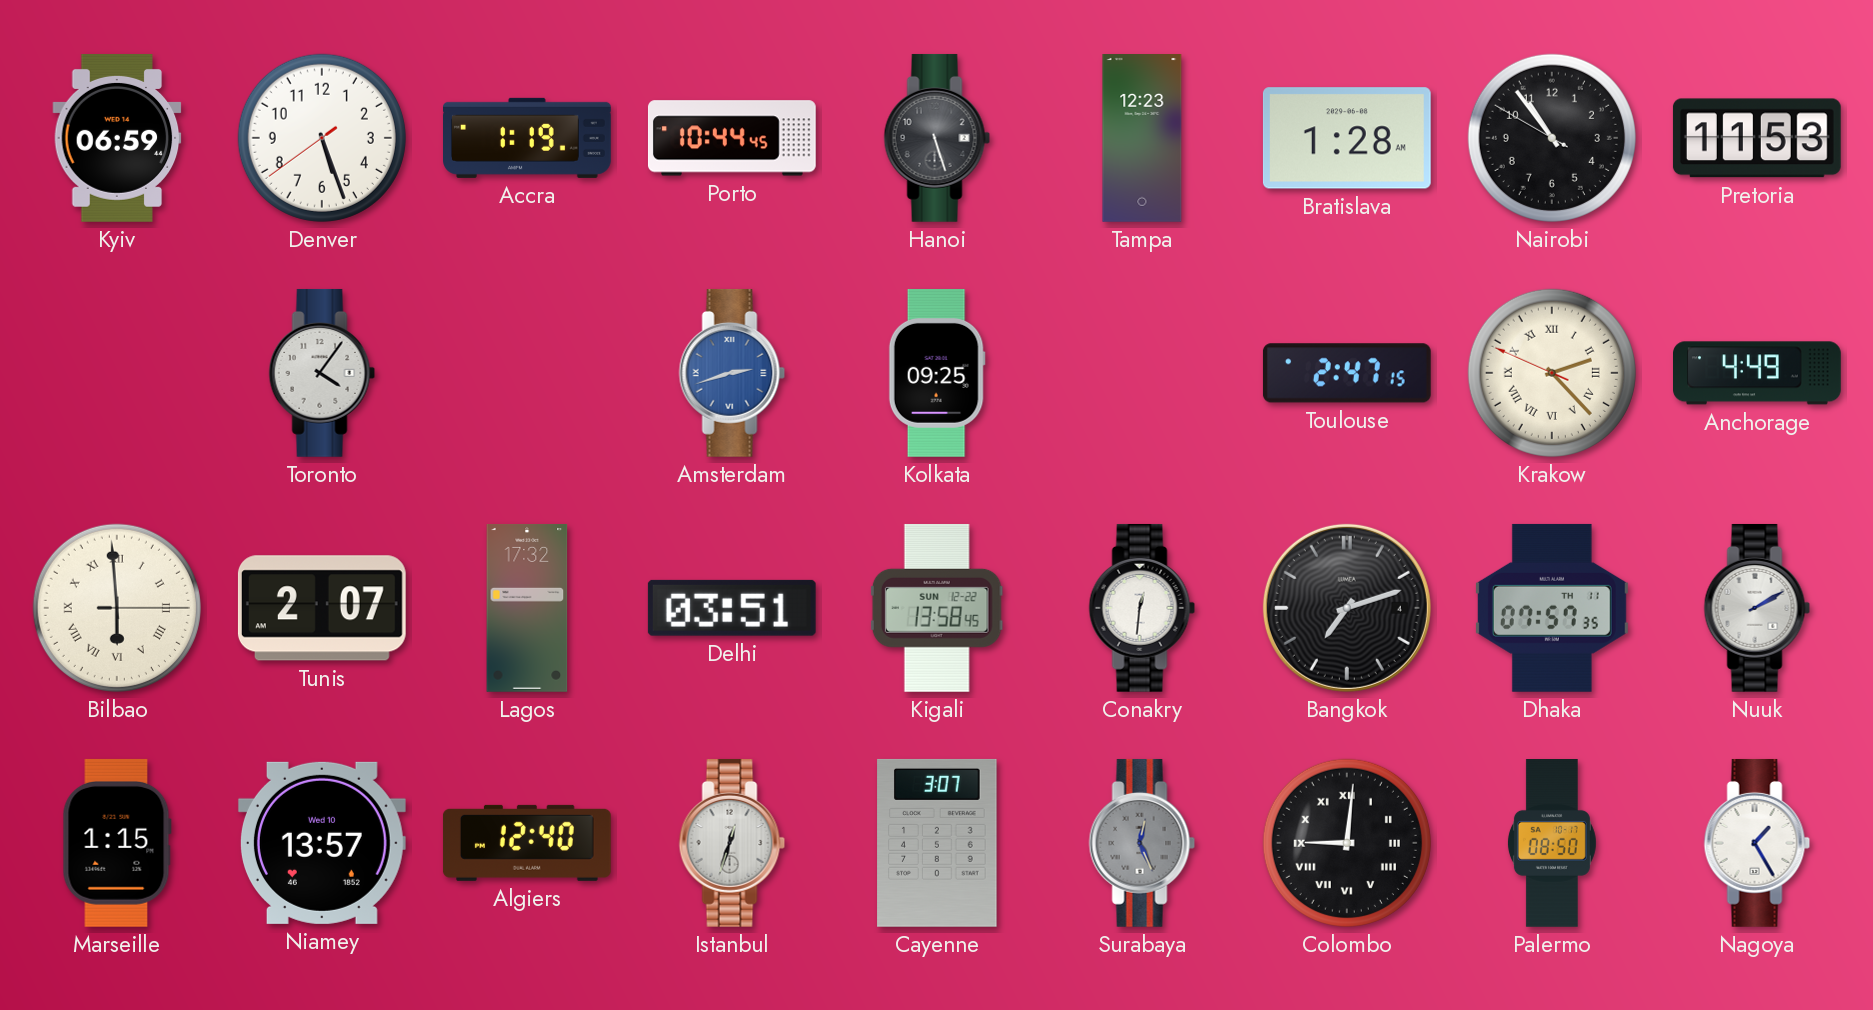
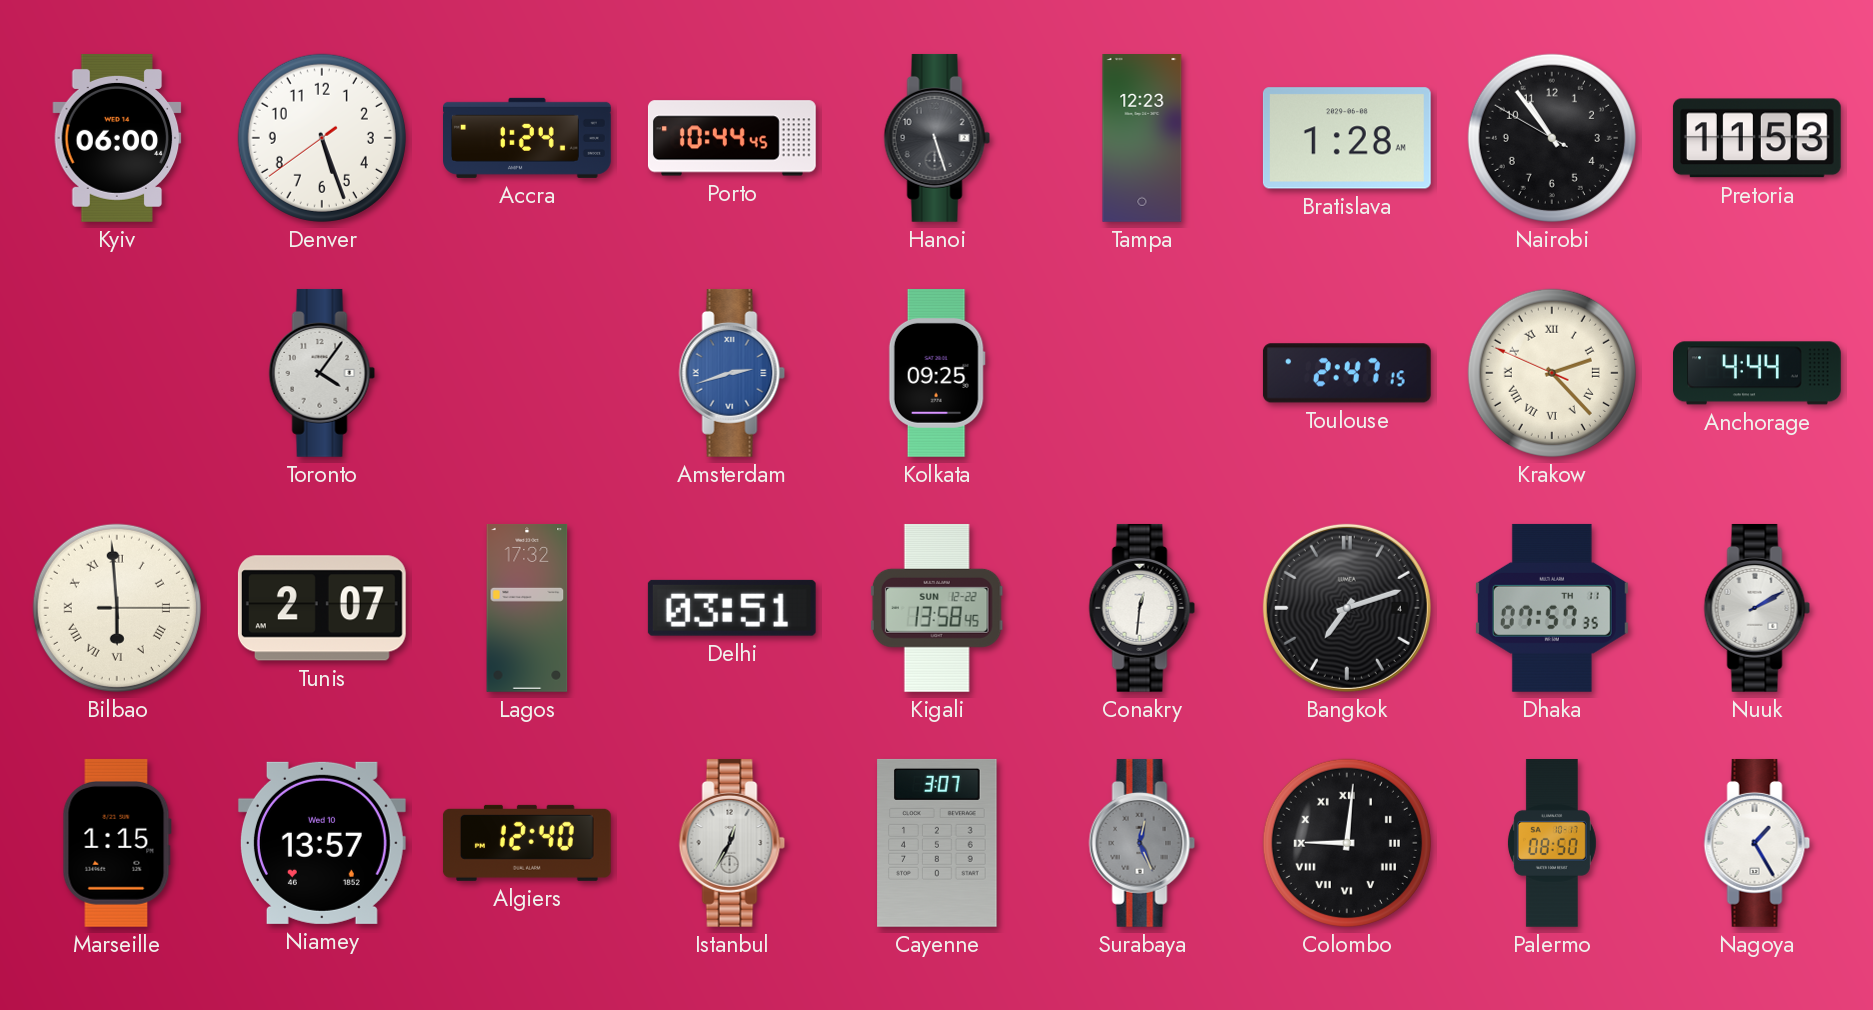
Kyiv: 06:59 -> 06:00
Accra: 1:19 -> 1:24
Anchorage: 4:49 -> 4:44
Istanbul: 12:33 -> 12:35
